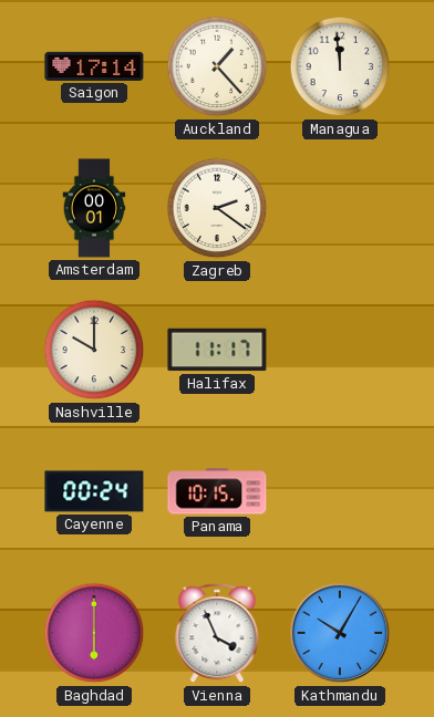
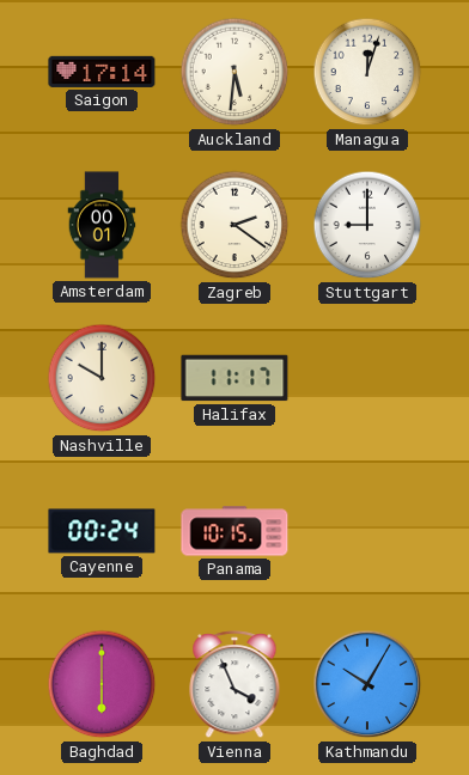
Auckland: 1:23 -> 5:31
Managua: 11:59 -> 12:03
Stuttgart: none -> 9:00
